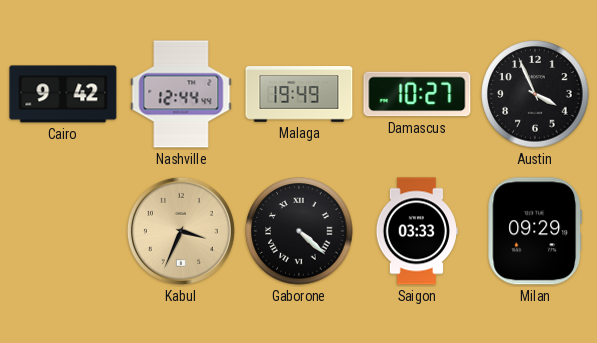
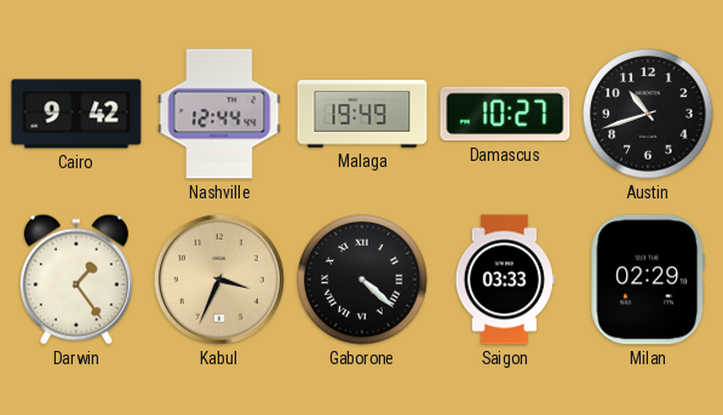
Austin: 3:56 -> 10:42
Darwin: none -> 1:24
Milan: 09:29 -> 02:29
